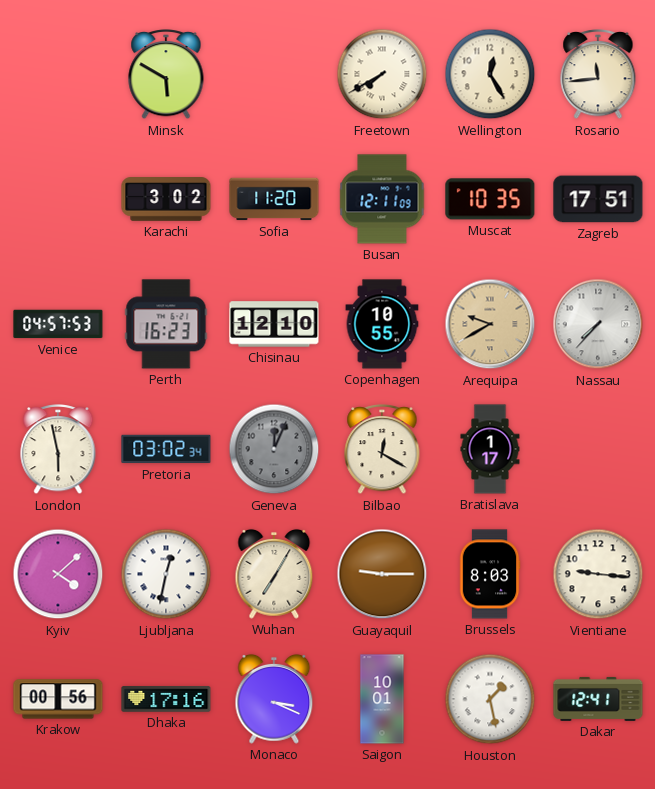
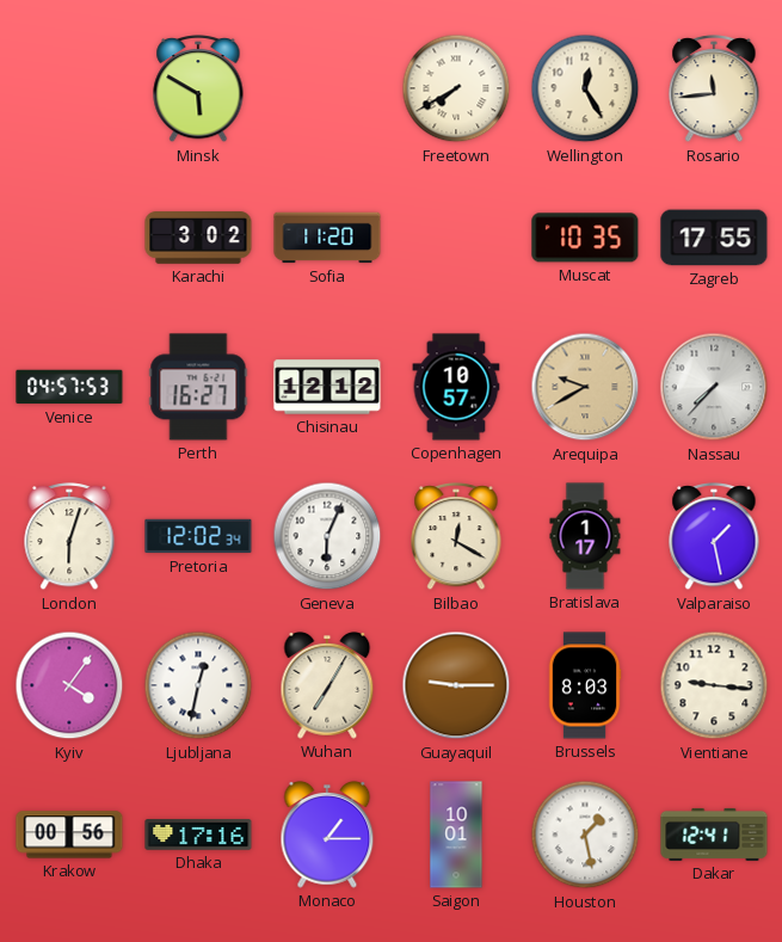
Busan: 12:11 -> none
Zagreb: 17:51 -> 17:55
Perth: 16:23 -> 16:27
Chisinau: 12:10 -> 12:12
Copenhagen: 10:55 -> 10:57
London: 5:58 -> 6:03
Pretoria: 03:02 -> 12:02
Geneva: 12:04 -> 6:04
Geneva dial: grey -> white
Valparaiso: none -> 1:28
Kyiv: 4:08 -> 4:06
Monaco: 3:19 -> 1:15
